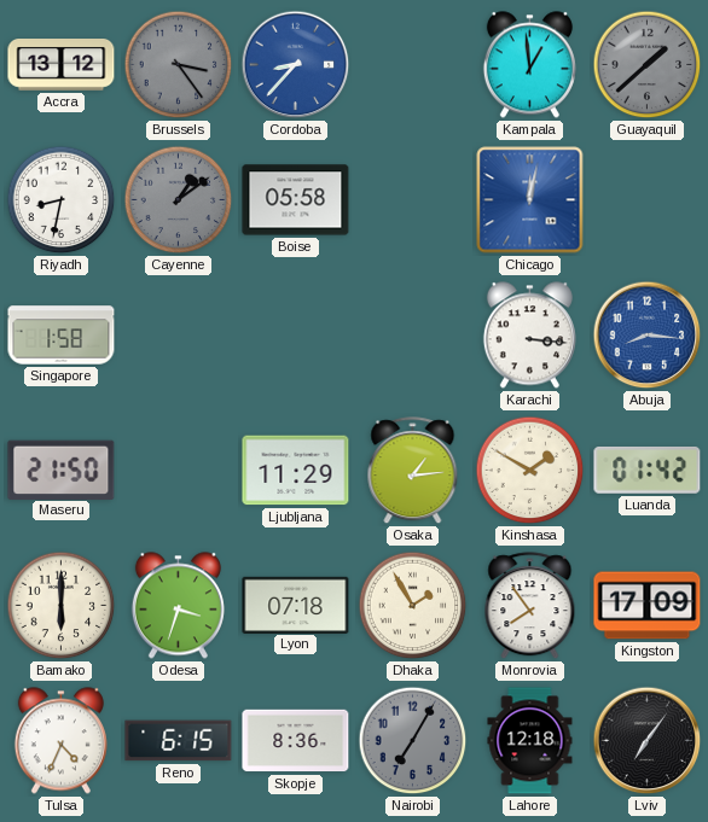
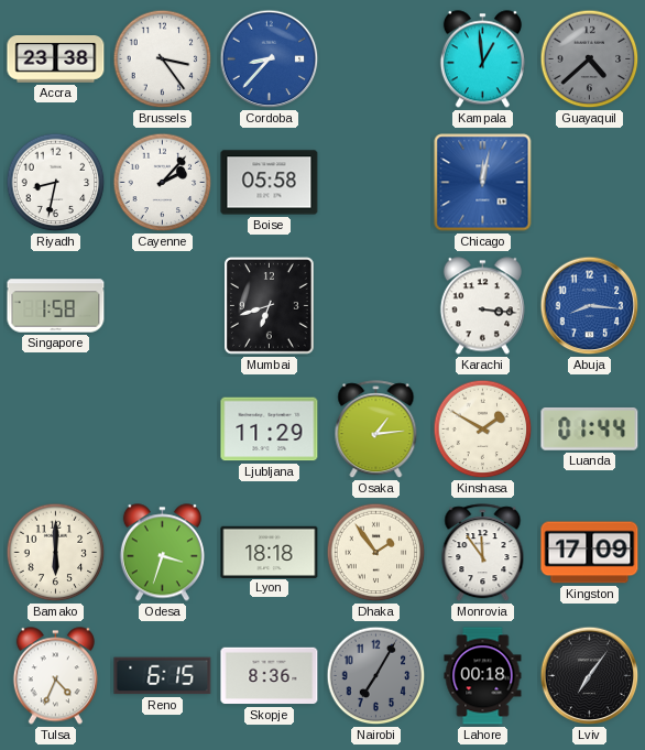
Accra: 13:12 -> 23:38
Brussels dial: grey -> white
Guayaquil: 1:38 -> 4:38
Cayenne: 1:09 -> 2:07
Cayenne dial: grey -> white
Mumbai: none -> 6:42
Maseru: 21:50 -> none
Luanda: 01:42 -> 01:44
Lyon: 07:18 -> 18:18
Dhaka: 1:55 -> 1:54
Monrovia: 7:54 -> 11:54
Lahore: 12:18 -> 00:18
